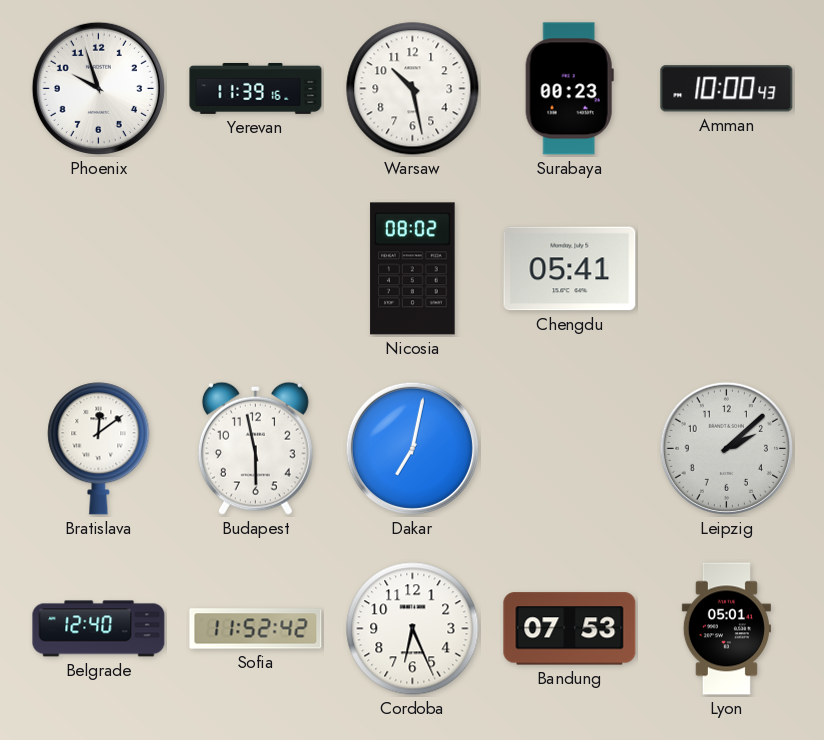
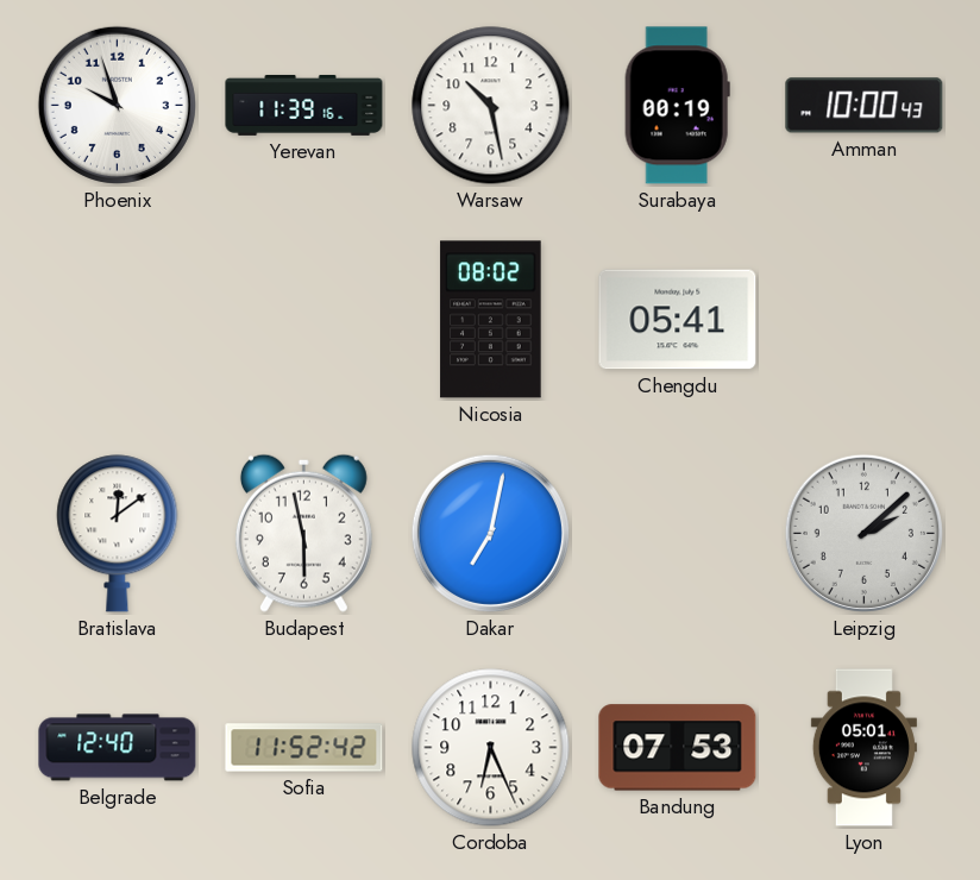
Surabaya: 00:23 -> 00:19
